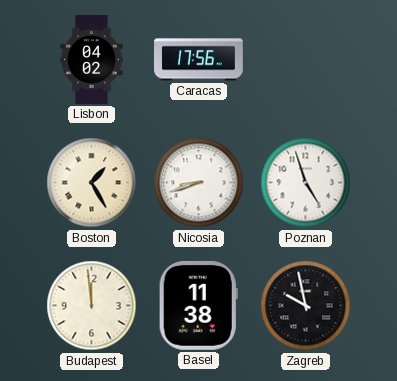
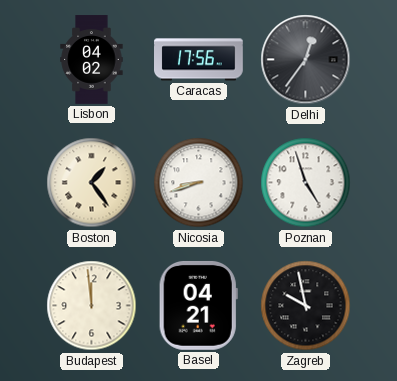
Delhi: none -> 12:36
Boston: 1:25 -> 1:24
Basel: 11:38 -> 04:21
